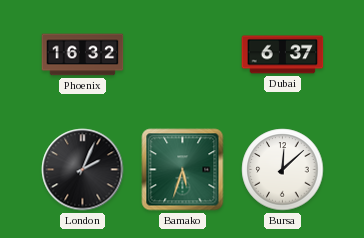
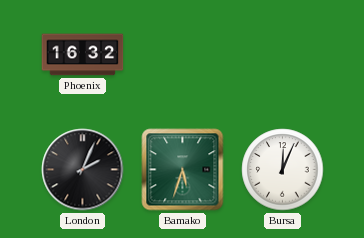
Dubai: 6:37 -> none
Bursa: 12:08 -> 12:04
